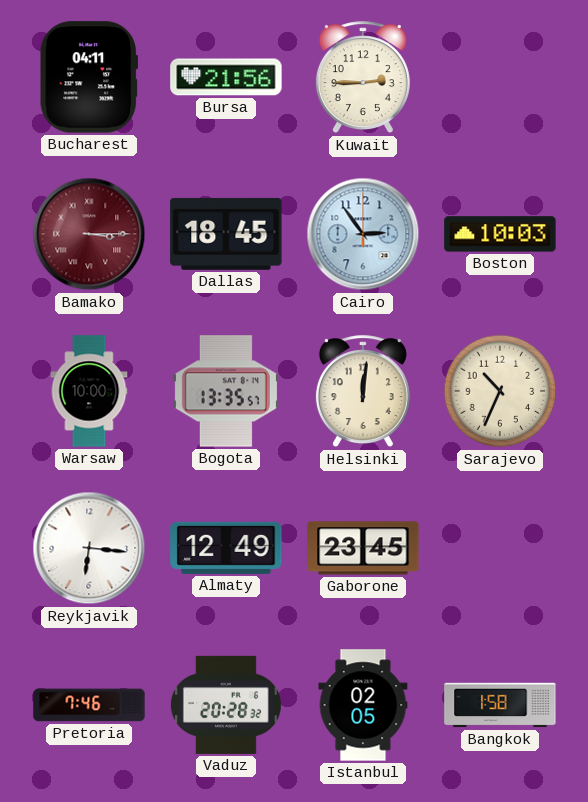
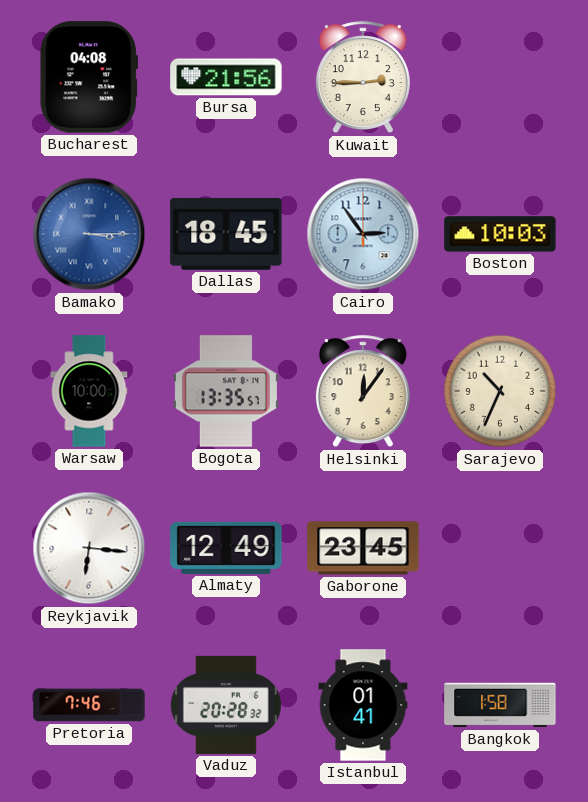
Bucharest: 04:11 -> 04:08
Bamako dial: burgundy -> blue
Helsinki: 12:01 -> 12:06
Istanbul: 02:05 -> 01:41
